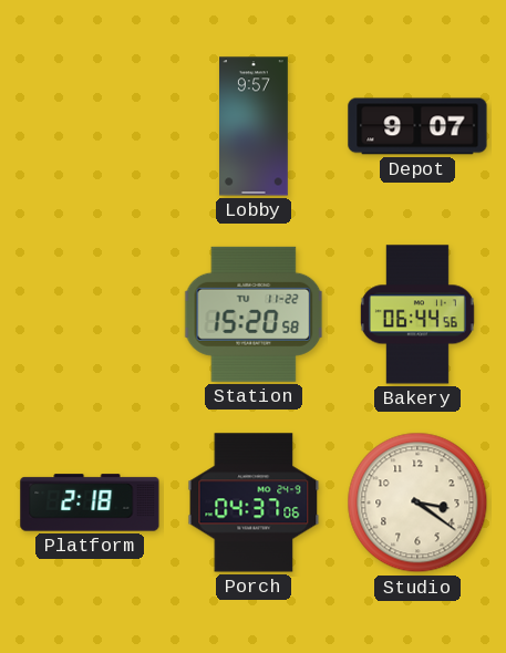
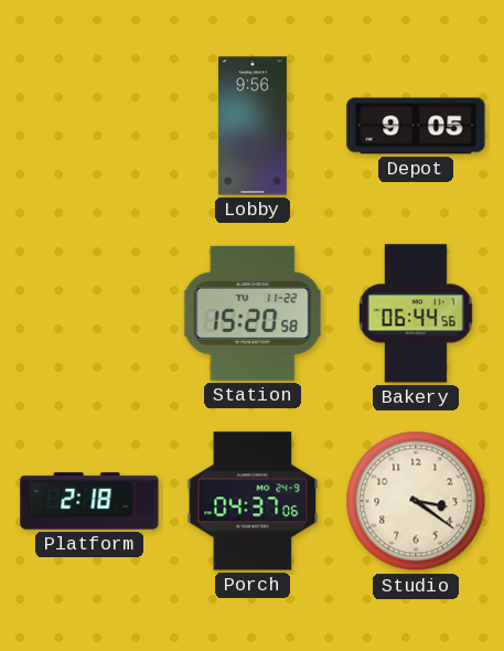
Lobby: 9:57 -> 9:56
Depot: 9:07 -> 9:05
